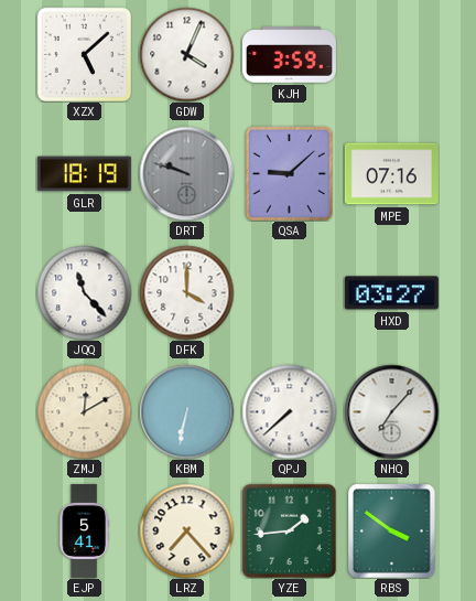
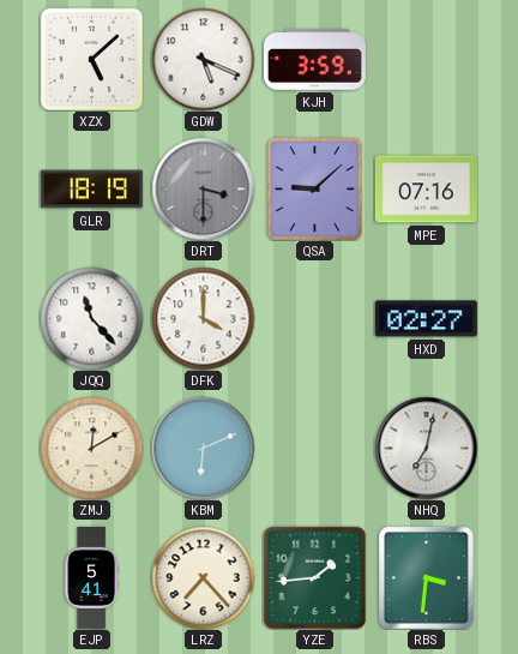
GDW: 4:04 -> 5:19
DRT: 9:48 -> 3:30
HXD: 03:27 -> 02:27
KBM: 6:32 -> 6:11
QPJ: 7:38 -> none
NHQ: 7:07 -> 7:02
RBS: 3:51 -> 3:31
